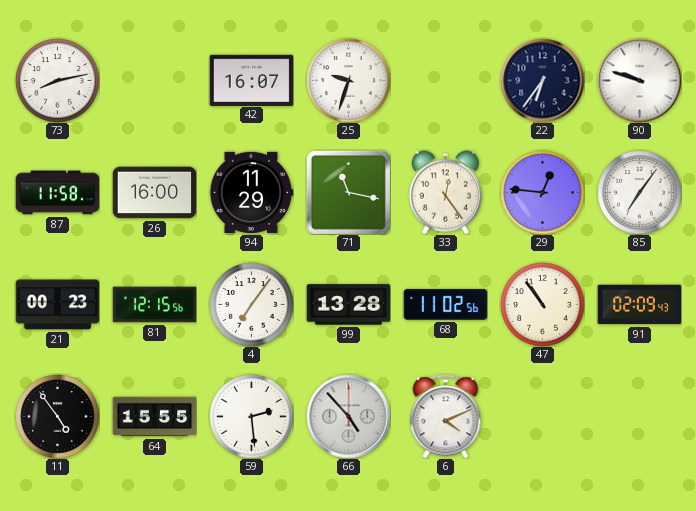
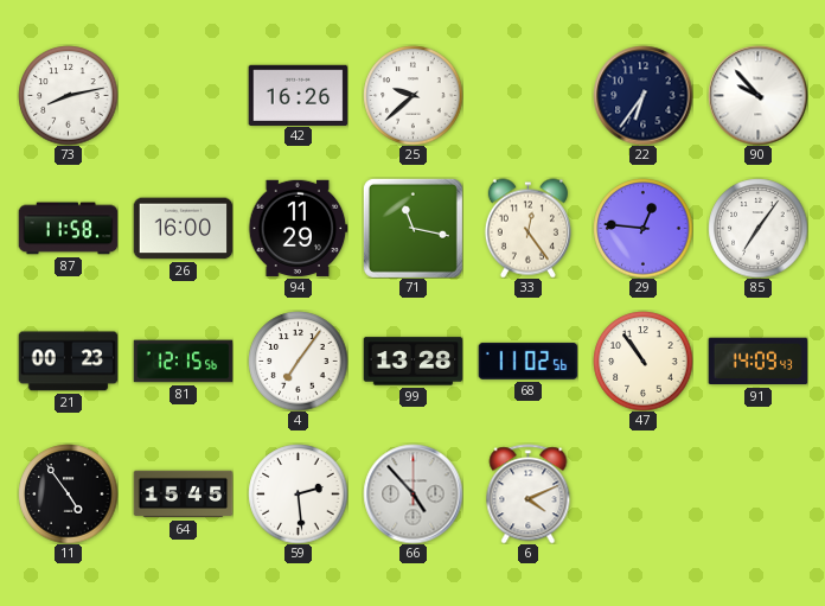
42: 16:07 -> 16:26
25: 9:33 -> 9:38
90: 9:48 -> 9:53
91: 02:09 -> 14:09
64: 15:55 -> 15:45
